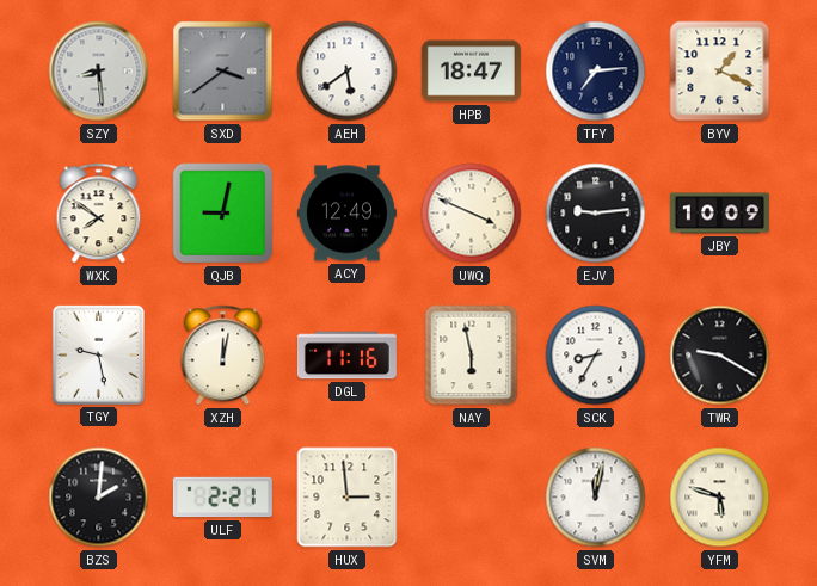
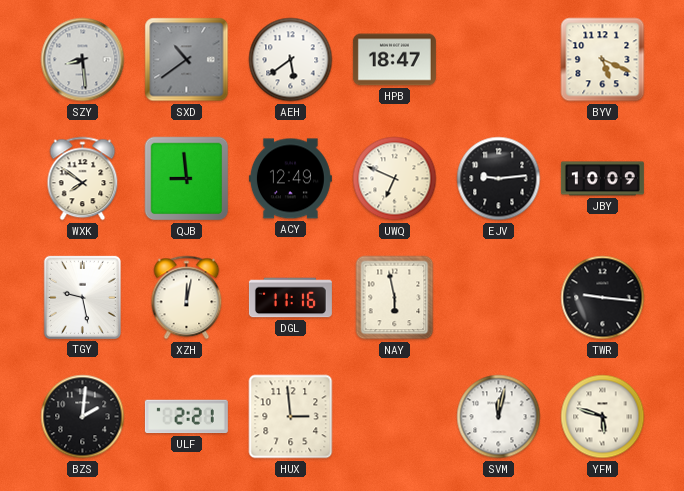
SXD: 3:39 -> 10:39
TFY: 7:14 -> none
BYV: 1:19 -> 5:19
QJB: 9:02 -> 8:59
UWQ: 3:49 -> 6:49
SCK: 8:35 -> none
TWR: 9:20 -> 9:16
